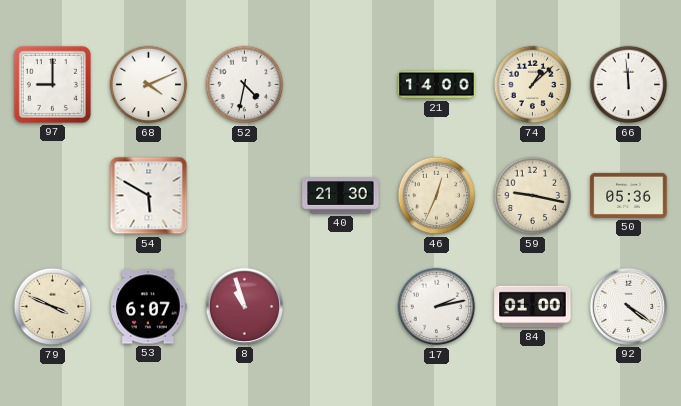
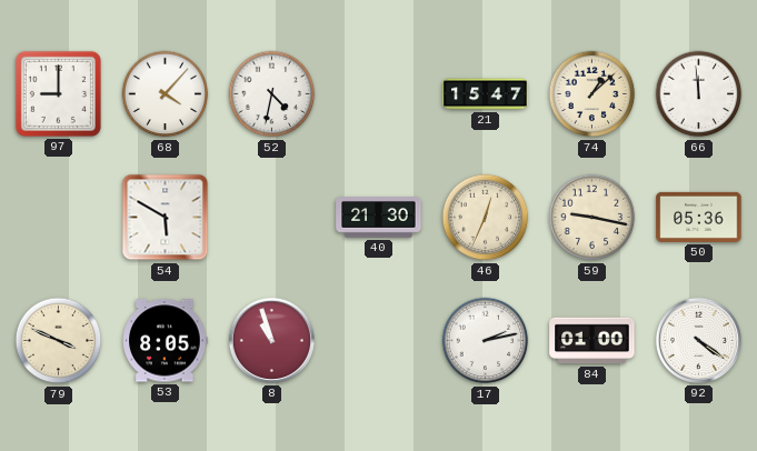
68: 4:11 -> 4:07
21: 14:00 -> 15:47
53: 6:07 -> 8:05
